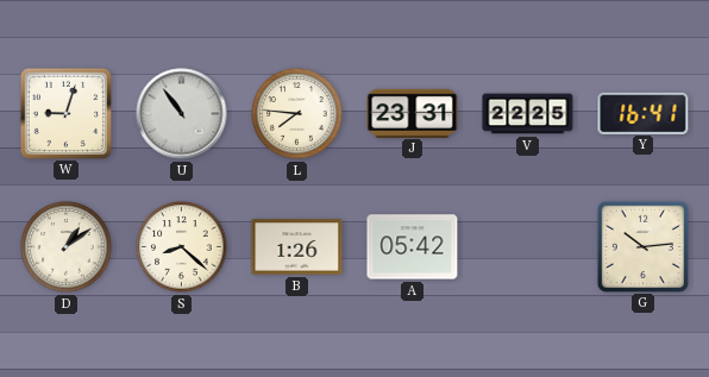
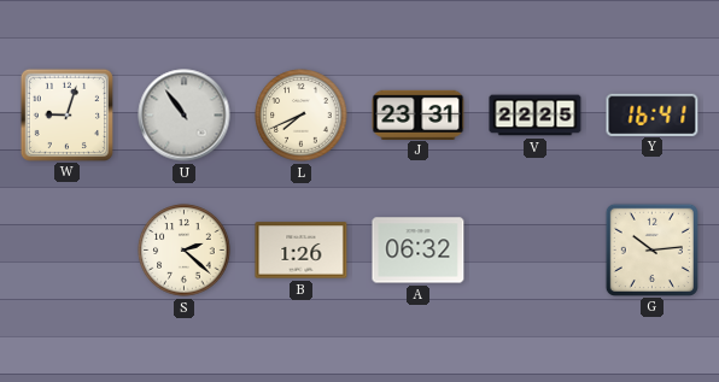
L: 7:46 -> 7:41
D: 1:09 -> none
S: 8:22 -> 2:22
A: 05:42 -> 06:32
